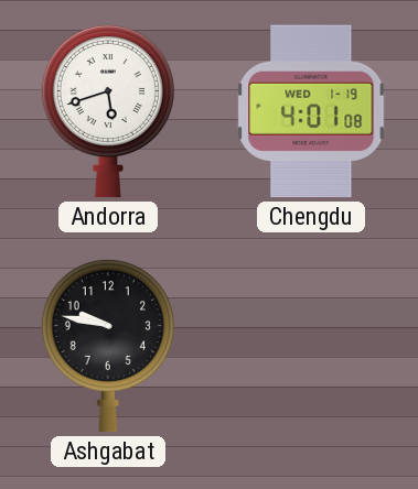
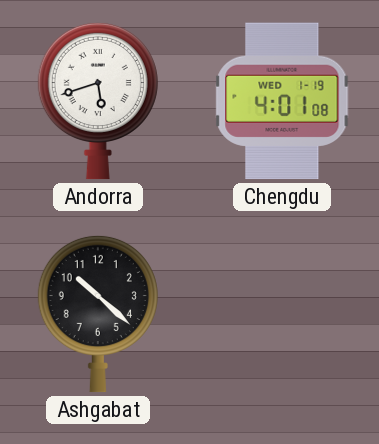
Ashgabat: 9:47 -> 10:22
